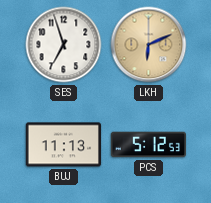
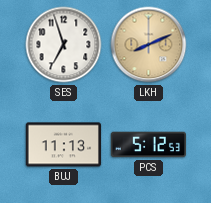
LKH: 6:11 -> 8:11
